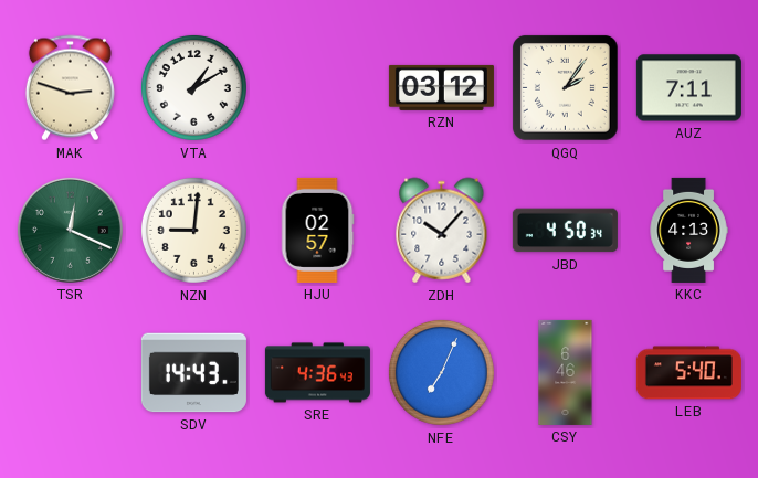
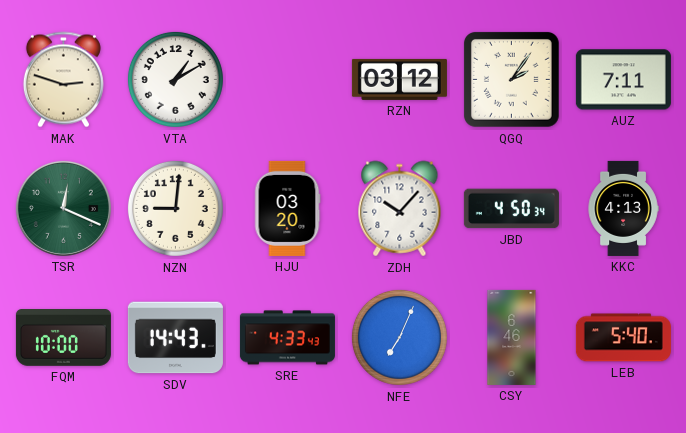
HJU: 02:57 -> 03:20
FQM: none -> 10:00
SRE: 4:36 -> 4:33
